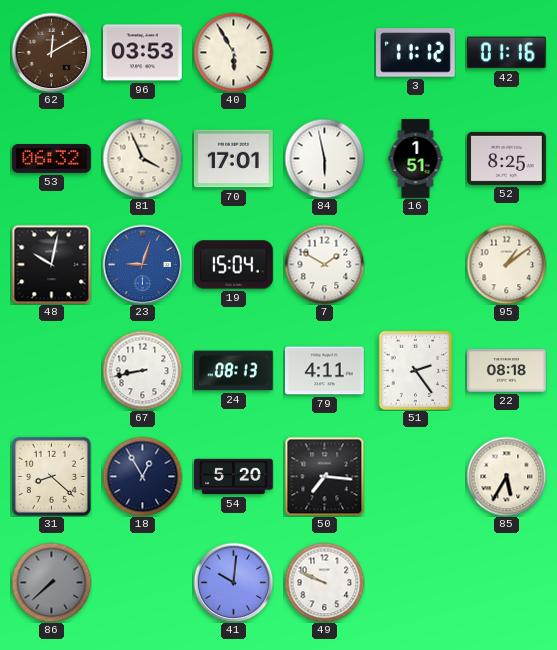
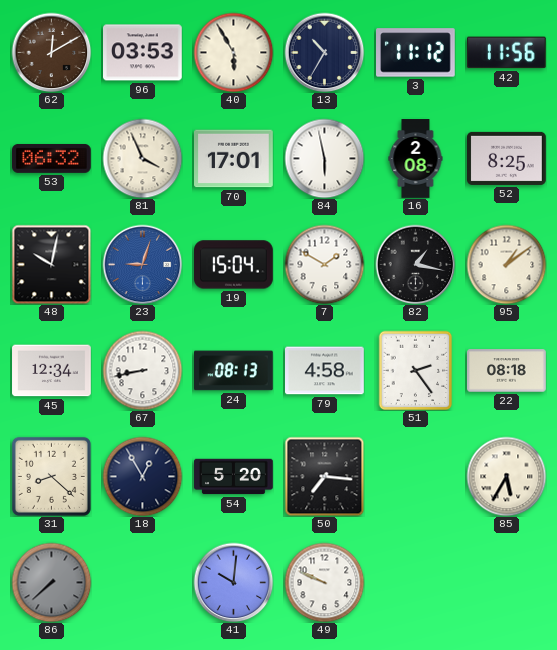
13: none -> 10:35
42: 01:16 -> 11:56
16: 1:51 -> 2:08
82: none -> 1:17
45: none -> 12:34
79: 4:11 -> 4:58
